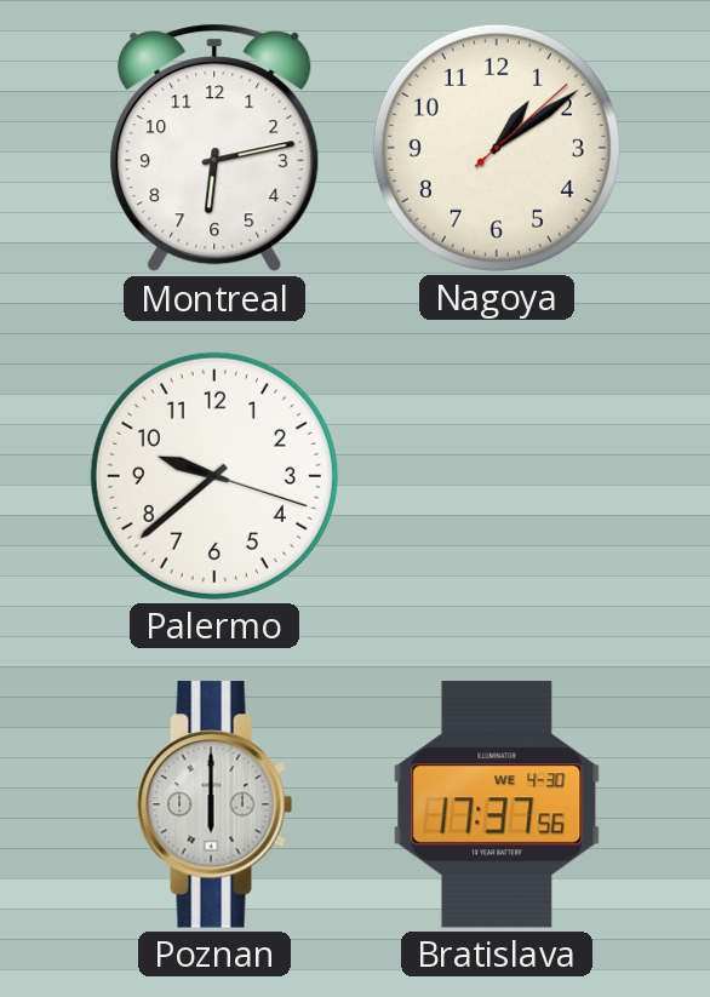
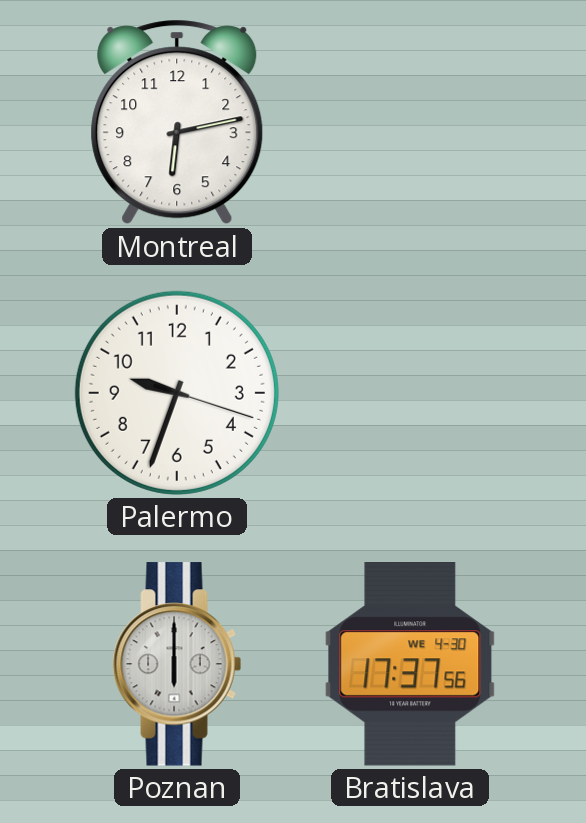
Nagoya: 1:09 -> none
Palermo: 9:38 -> 9:33
